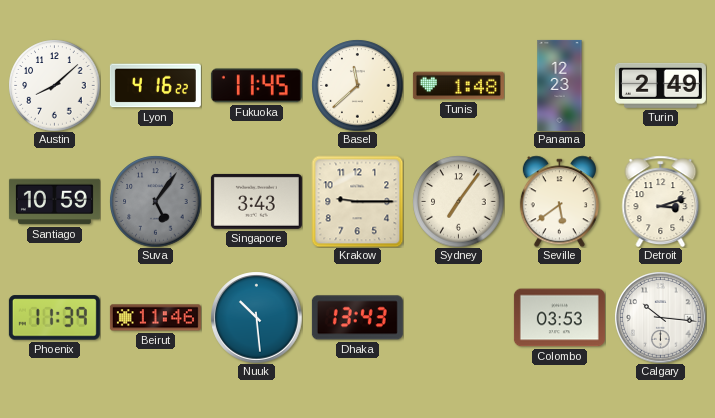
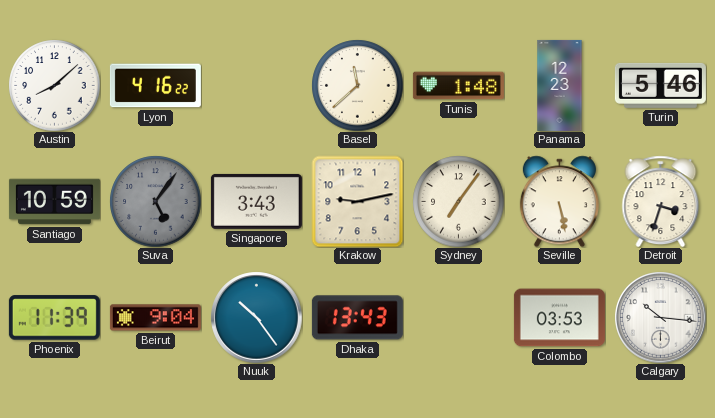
Fukuoka: 11:45 -> none
Turin: 2:49 -> 5:46
Krakow: 9:15 -> 9:13
Seville: 5:39 -> 5:28
Detroit: 3:12 -> 3:33
Beirut: 11:46 -> 9:04
Nuuk: 10:29 -> 10:24
